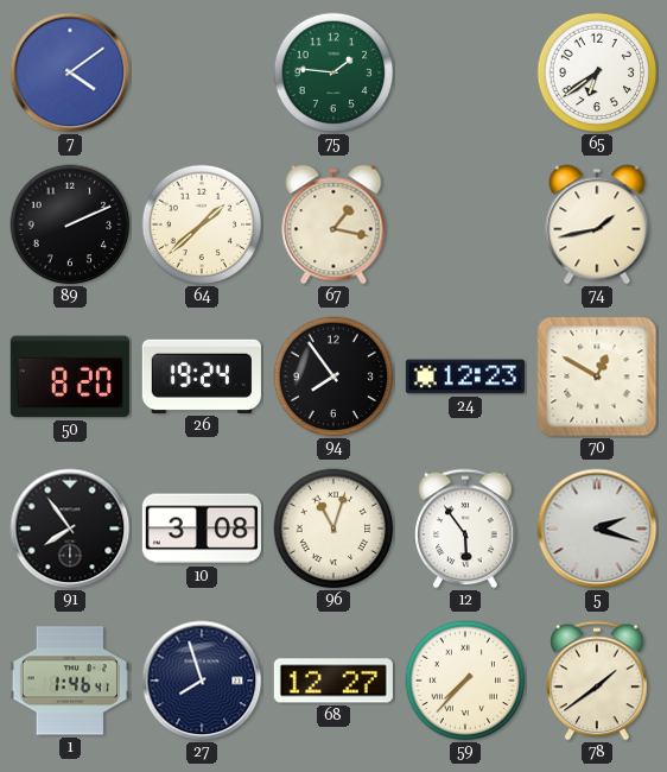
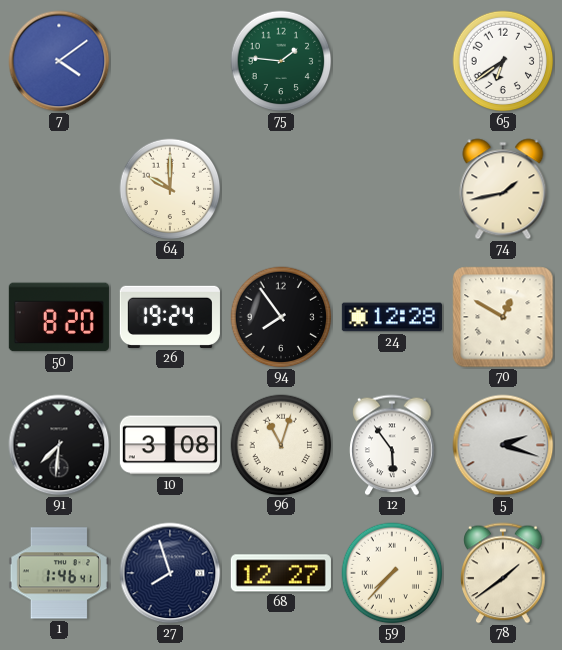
89: 2:11 -> none
64: 1:38 -> 10:00
67: 1:17 -> none
24: 12:23 -> 12:28
91: 7:54 -> 7:31
